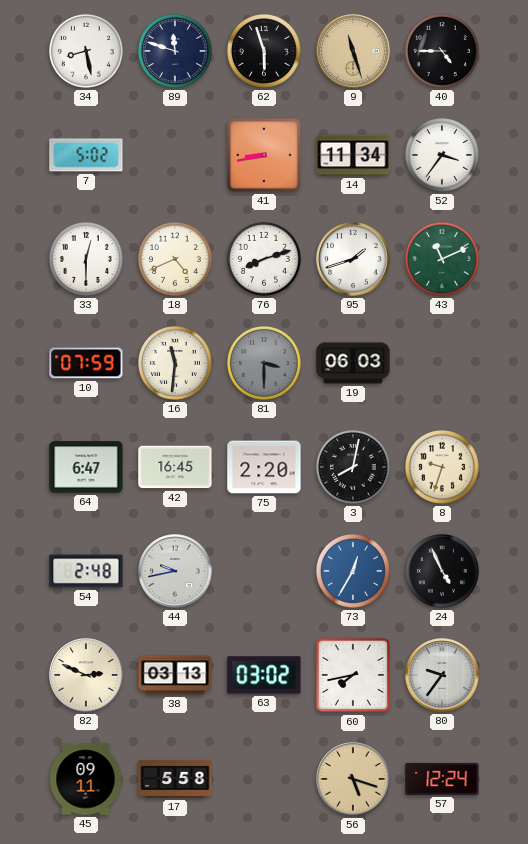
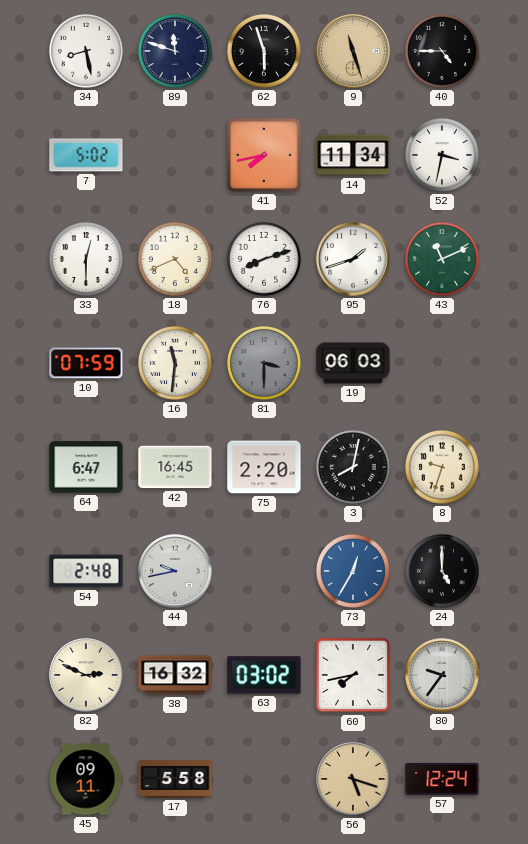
41: 8:43 -> 7:43
52: 3:36 -> 3:32
24: 4:56 -> 5:00
38: 03:13 -> 16:32
